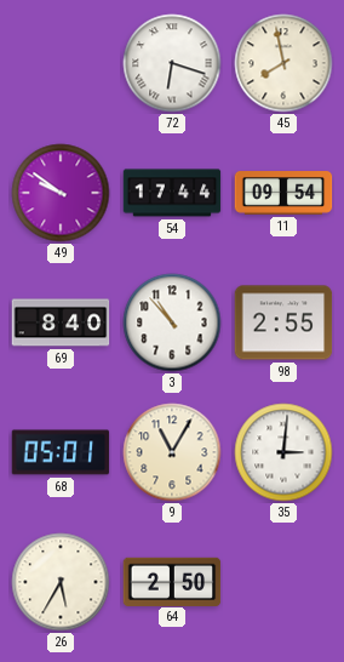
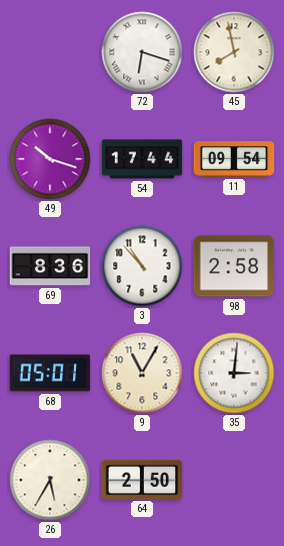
49: 9:51 -> 10:18
69: 8:40 -> 8:36
98: 2:55 -> 2:58
